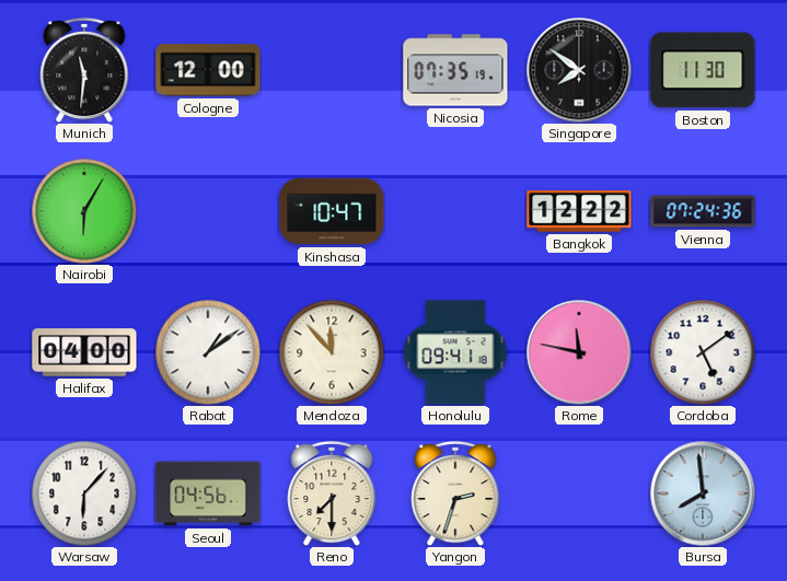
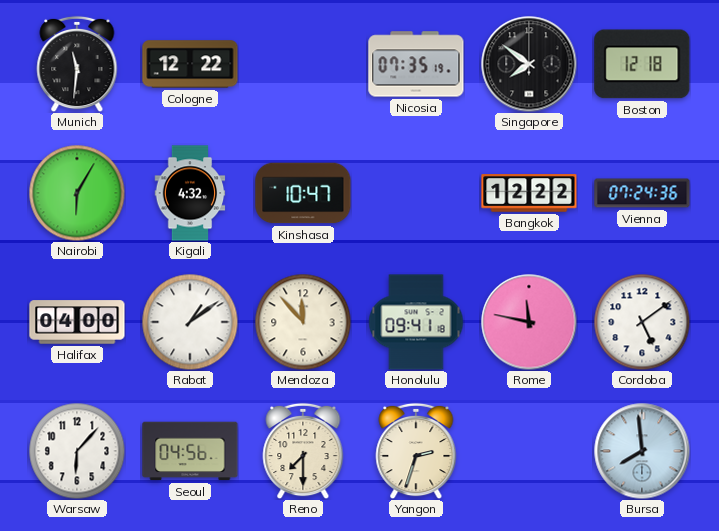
Cologne: 12:00 -> 12:22
Boston: 11:30 -> 12:18
Kigali: none -> 4:32
